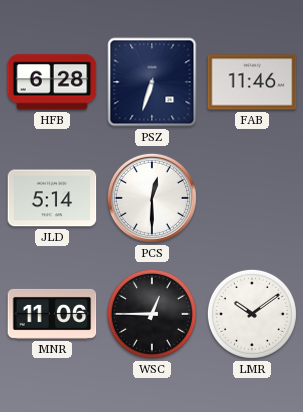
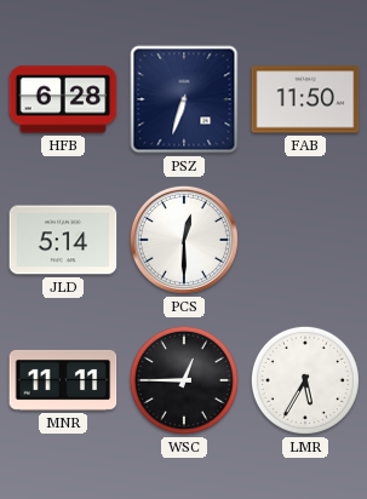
FAB: 11:46 -> 11:50
MNR: 11:06 -> 11:11
LMR: 10:09 -> 5:35
